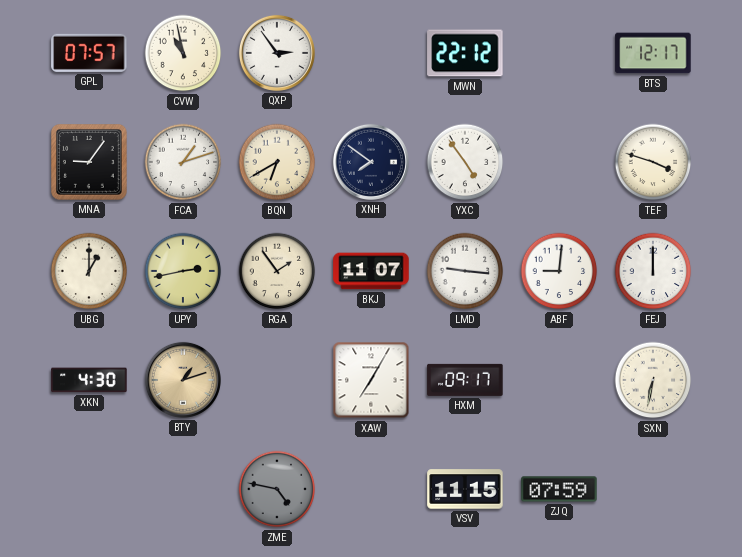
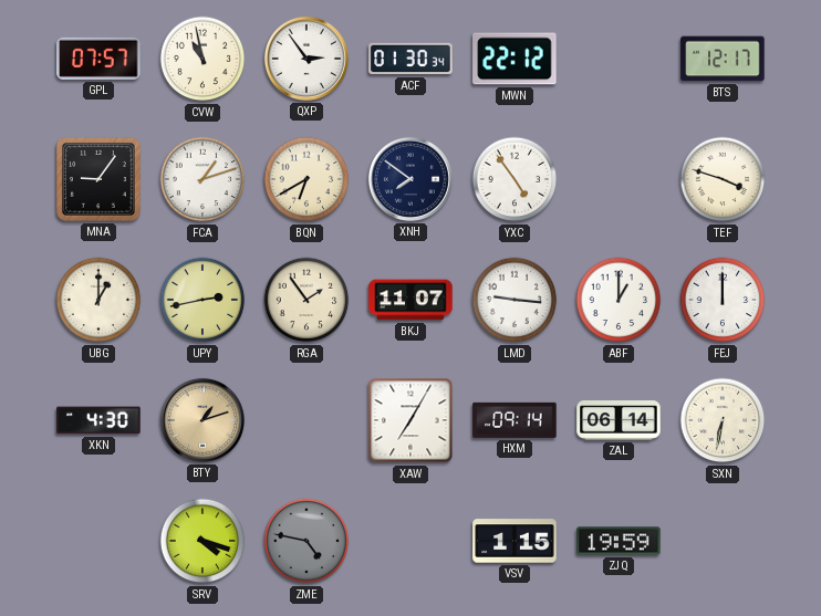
ACF: none -> 01:30
ABF: 9:01 -> 1:00
HXM: 09:17 -> 09:14
ZAL: none -> 06:14
SRV: none -> 4:18
VSV: 11:15 -> 1:15
ZJQ: 07:59 -> 19:59
